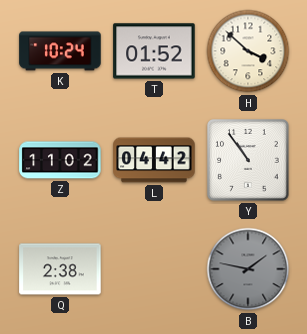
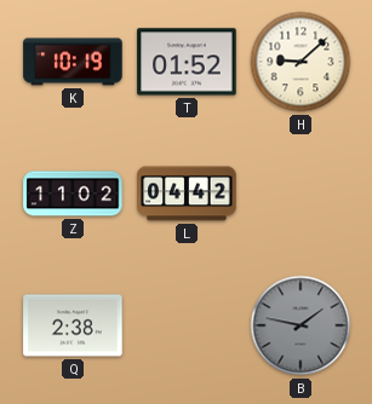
K: 10:24 -> 10:19
H: 3:52 -> 9:08
Y: 10:54 -> none
